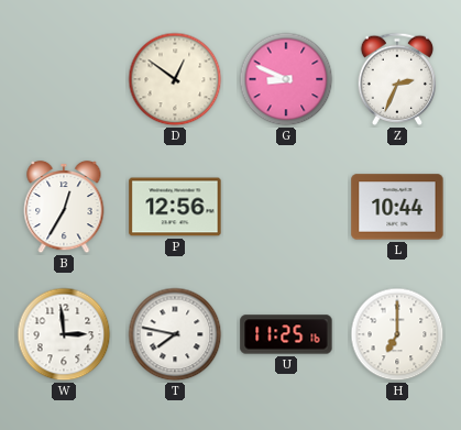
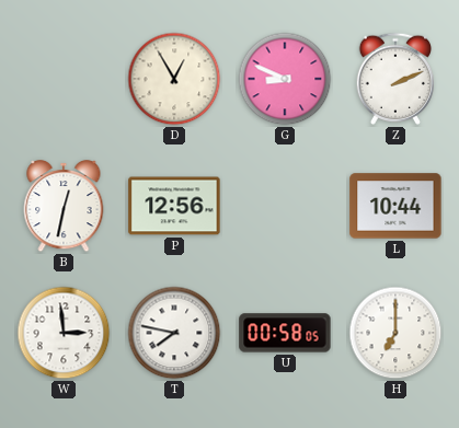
D: 12:51 -> 12:55
Z: 2:34 -> 2:11
B: 12:35 -> 12:32
U: 11:25 -> 00:58
